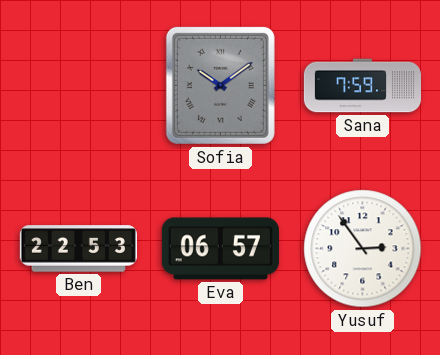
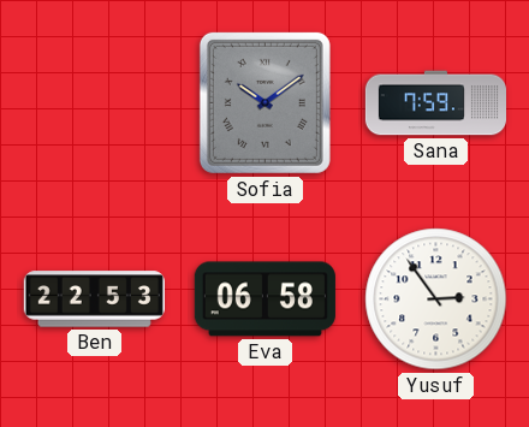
Eva: 06:57 -> 06:58
